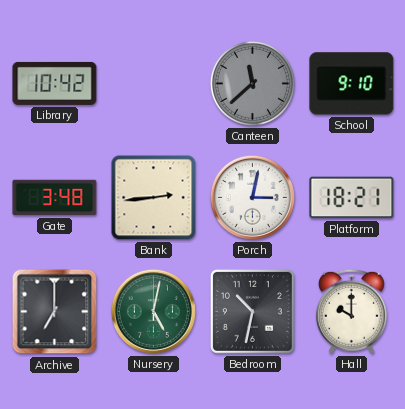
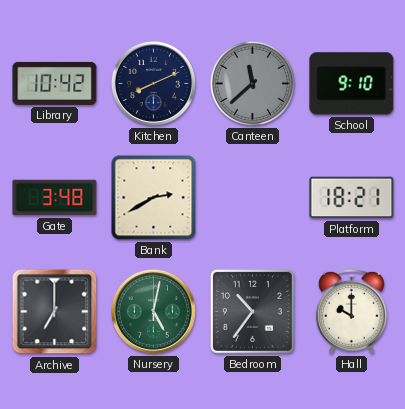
Kitchen: none -> 8:11
Bank: 2:44 -> 2:40
Porch: 3:02 -> none
Bedroom: 10:32 -> 10:36
